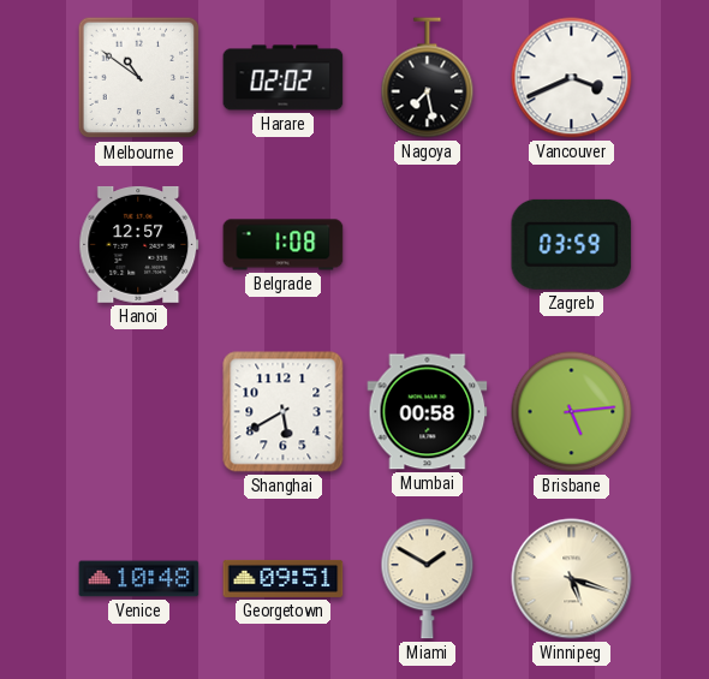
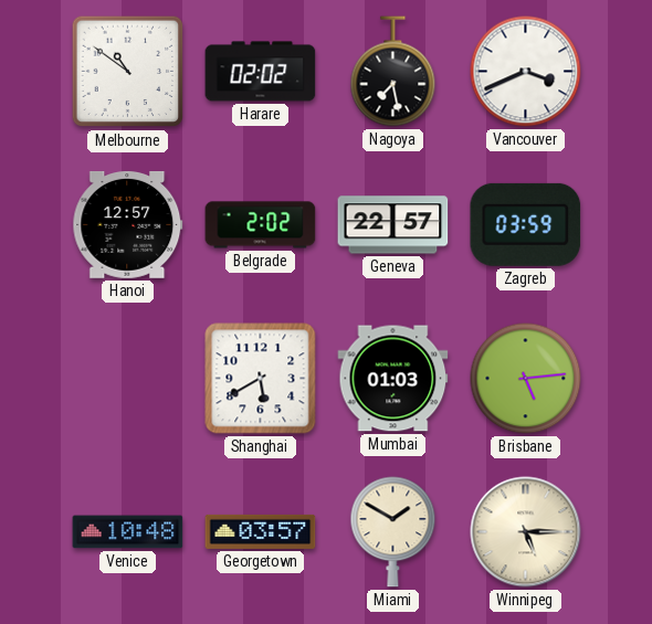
Belgrade: 1:08 -> 2:02
Geneva: none -> 22:57
Mumbai: 00:58 -> 01:03
Georgetown: 09:51 -> 03:57
Winnipeg: 5:18 -> 5:15
